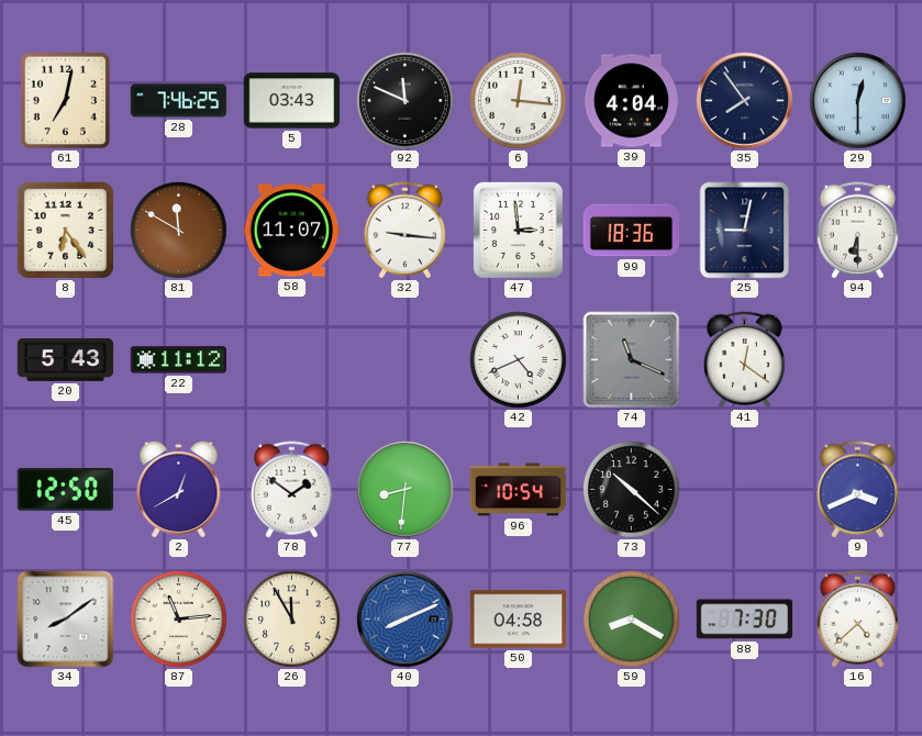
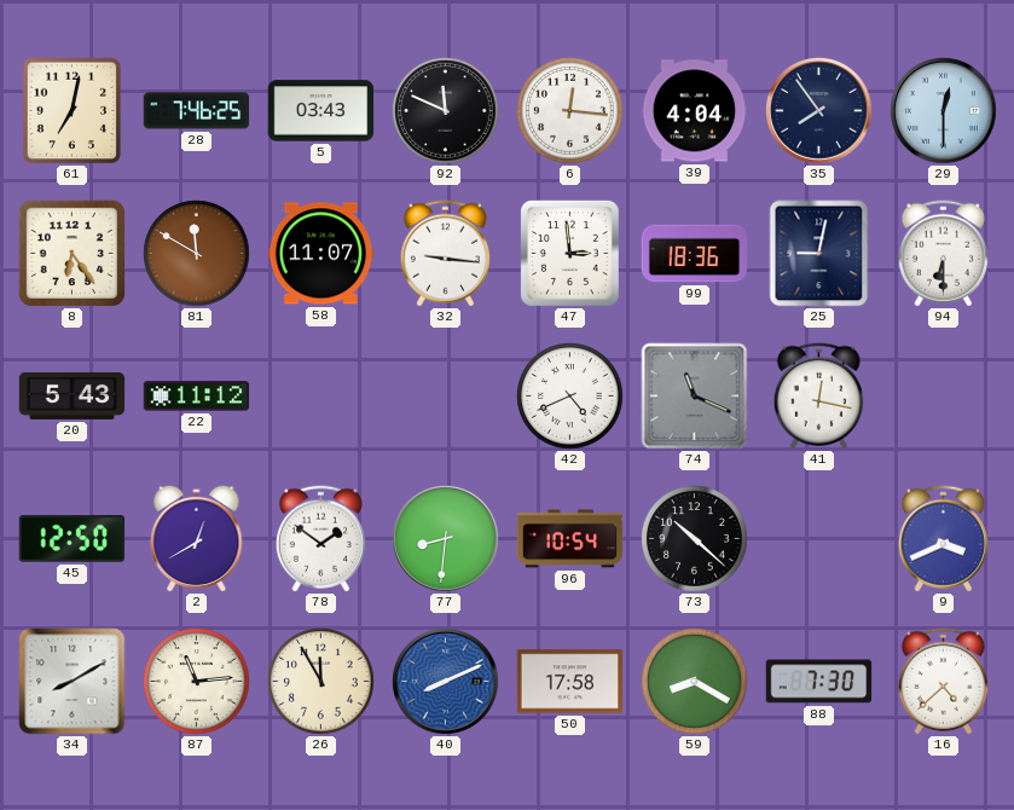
41: 12:21 -> 12:17
34: 8:09 -> 8:10
50: 04:58 -> 17:58
